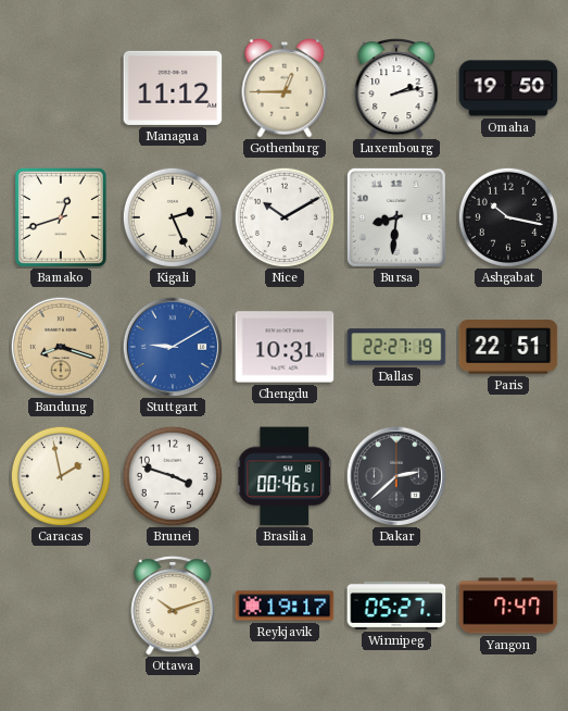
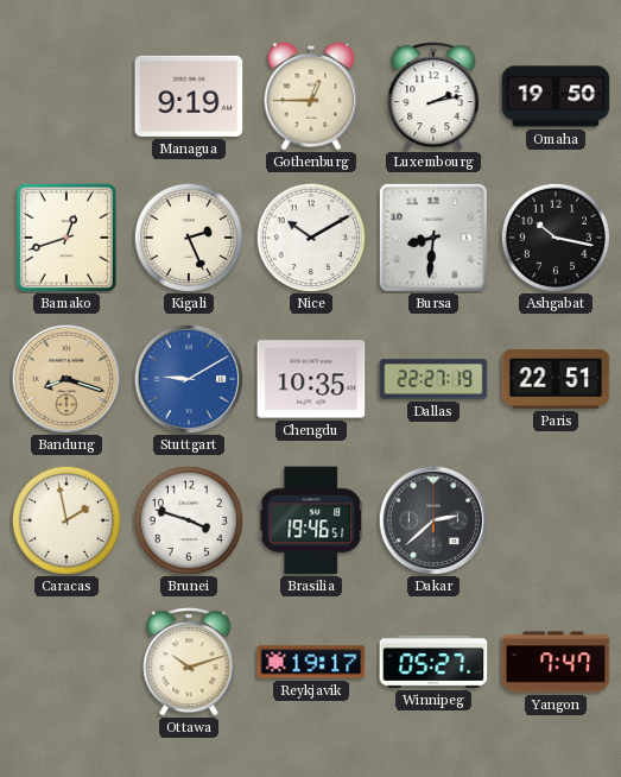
Managua: 11:12 -> 9:19
Chengdu: 10:31 -> 10:35
Brasilia: 00:46 -> 19:46
